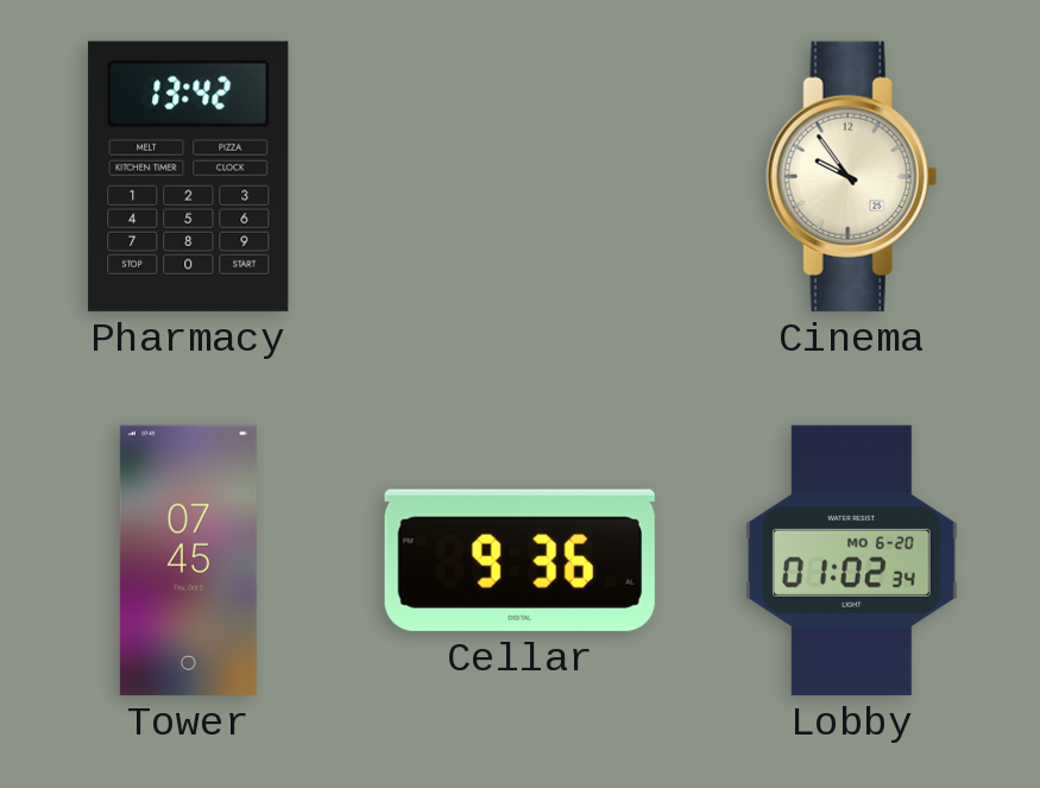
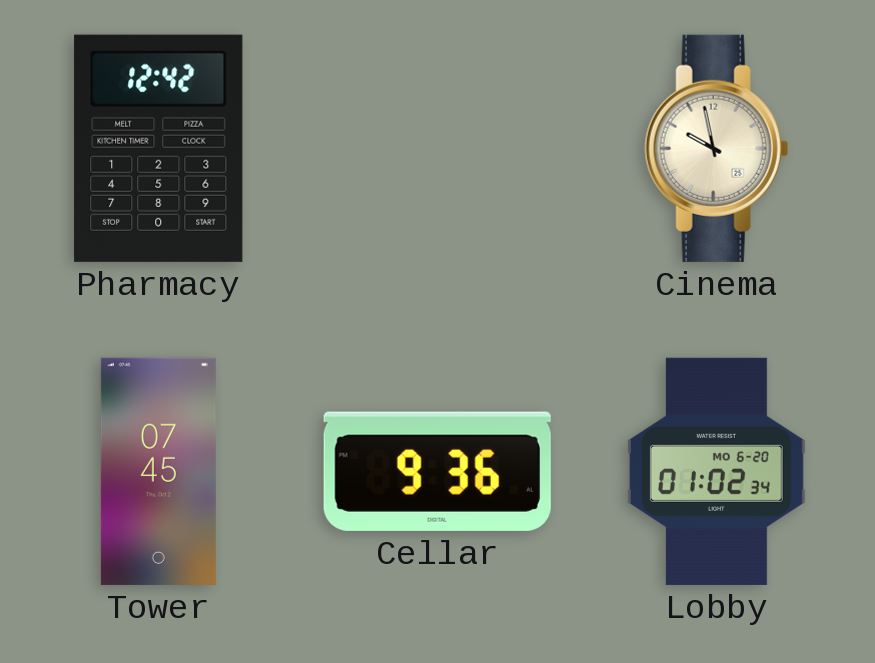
Pharmacy: 13:42 -> 12:42
Cinema: 9:54 -> 9:58
